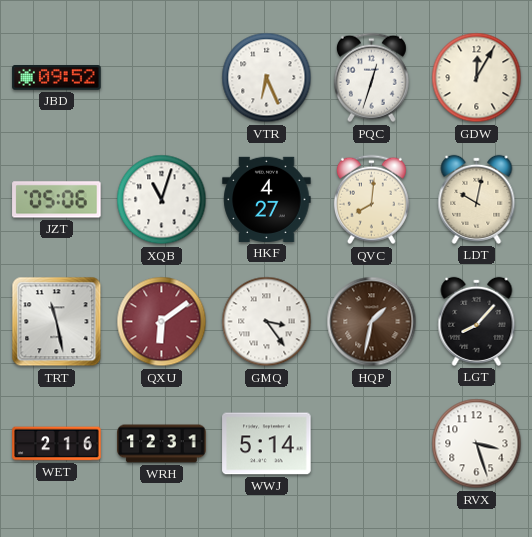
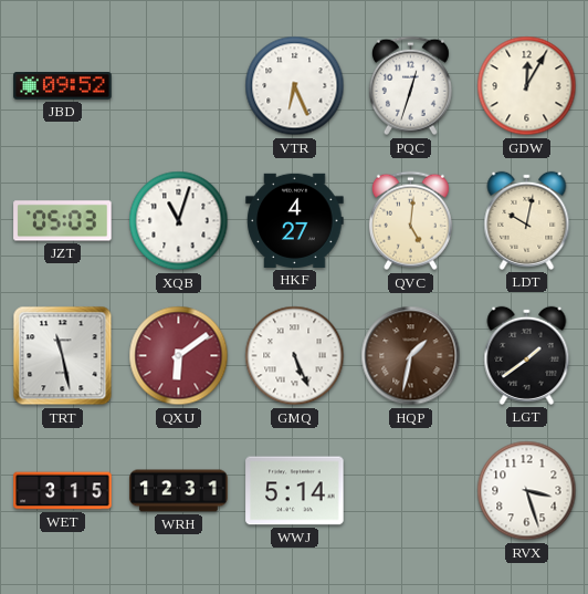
JZT: 05:06 -> 05:03
QVC: 8:01 -> 5:01
GMQ: 3:24 -> 5:26
LGT: 8:07 -> 1:39
WET: 2:16 -> 3:15
